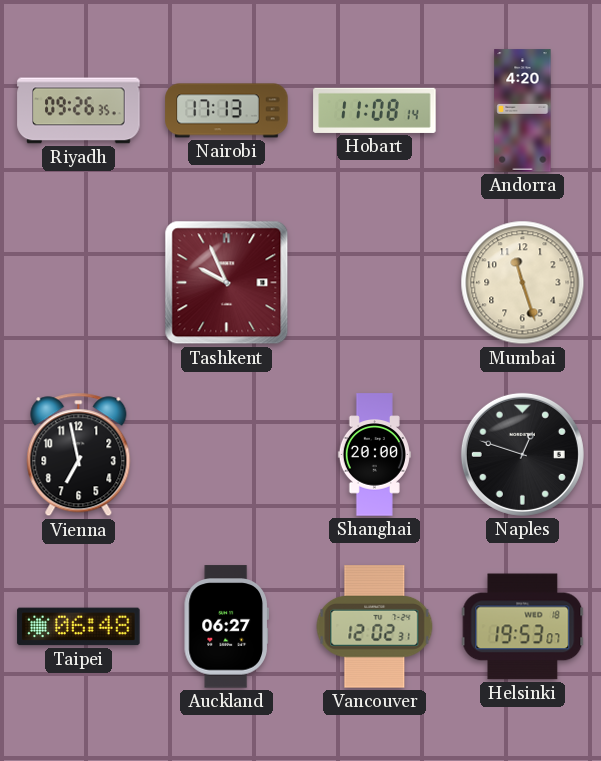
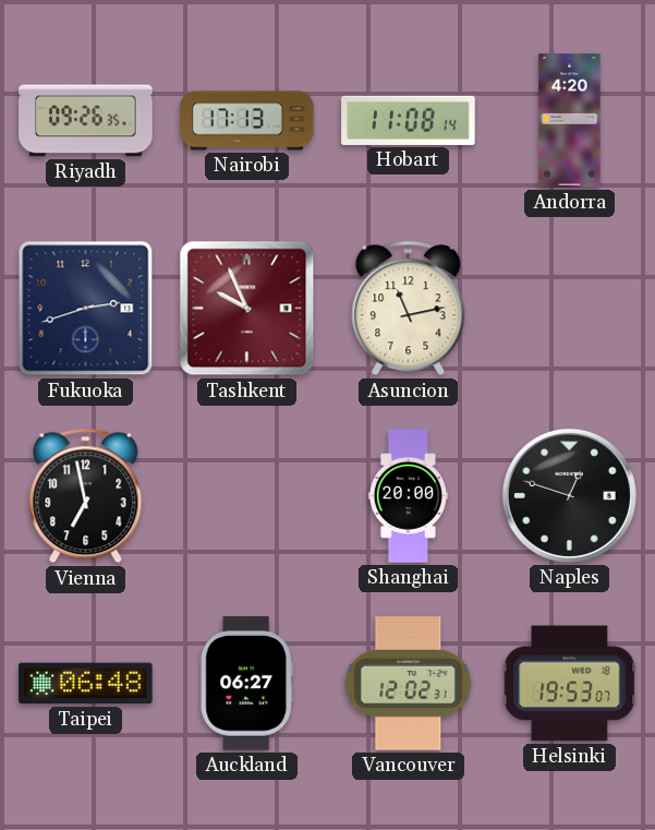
Fukuoka: none -> 2:42
Asuncion: none -> 11:13
Mumbai: 11:27 -> none
